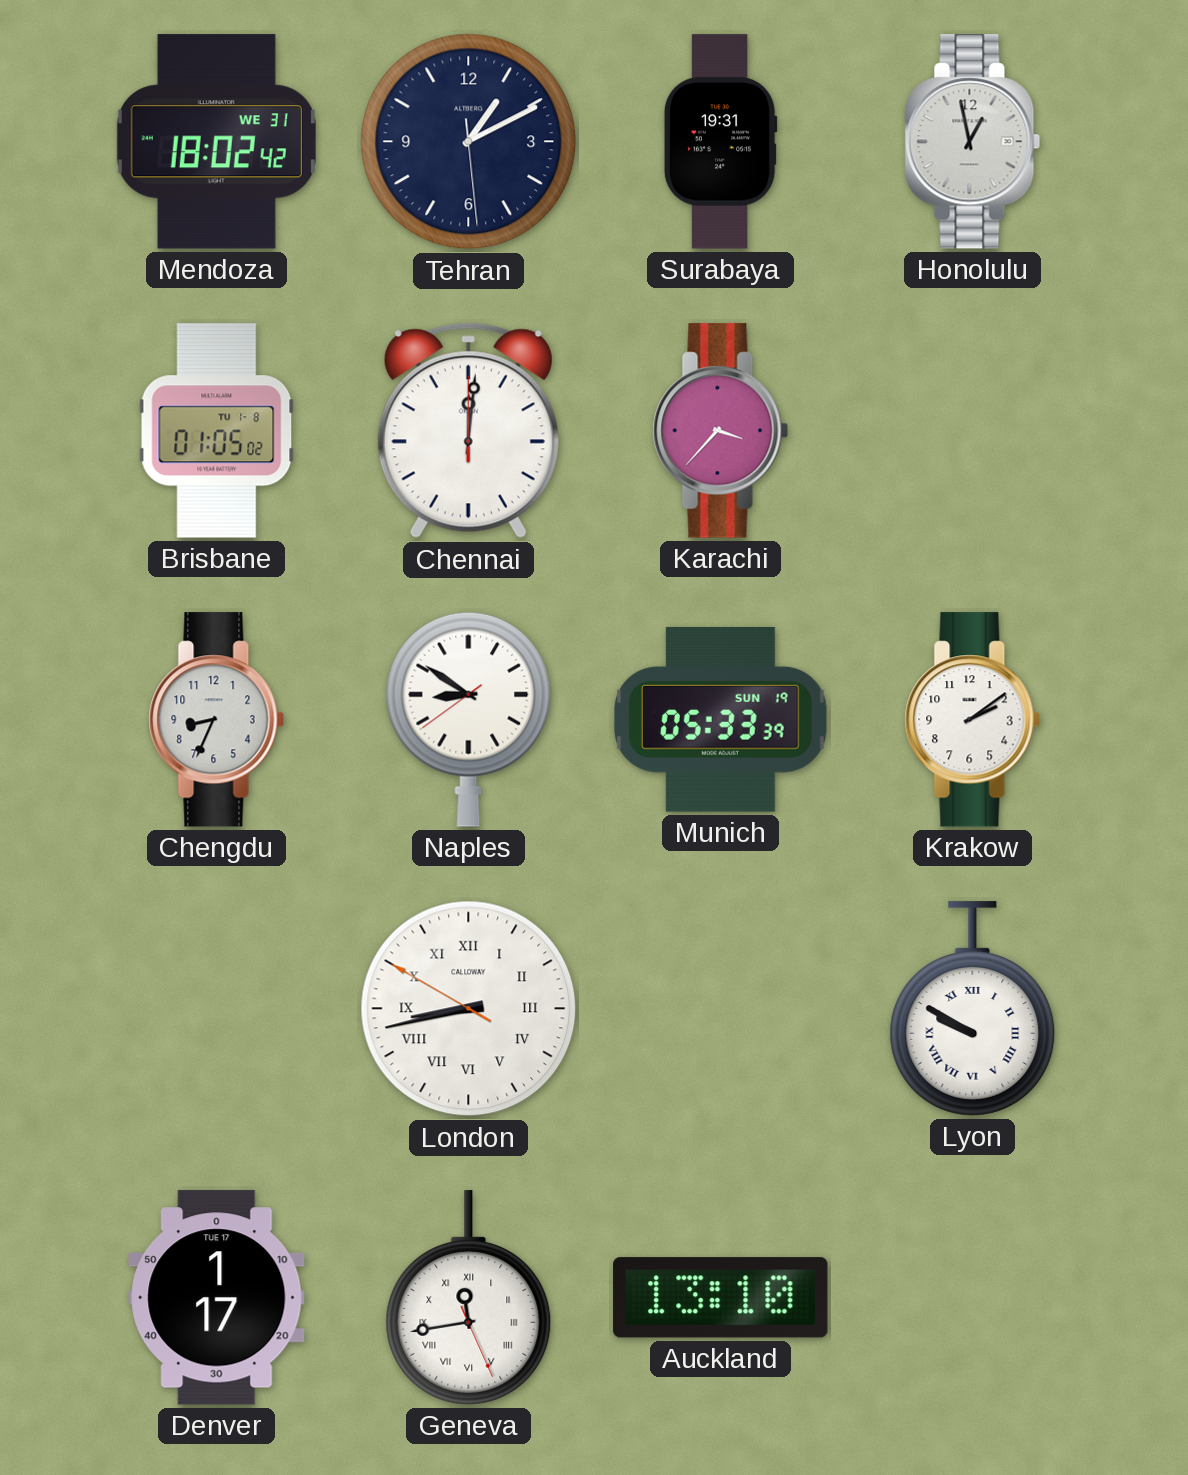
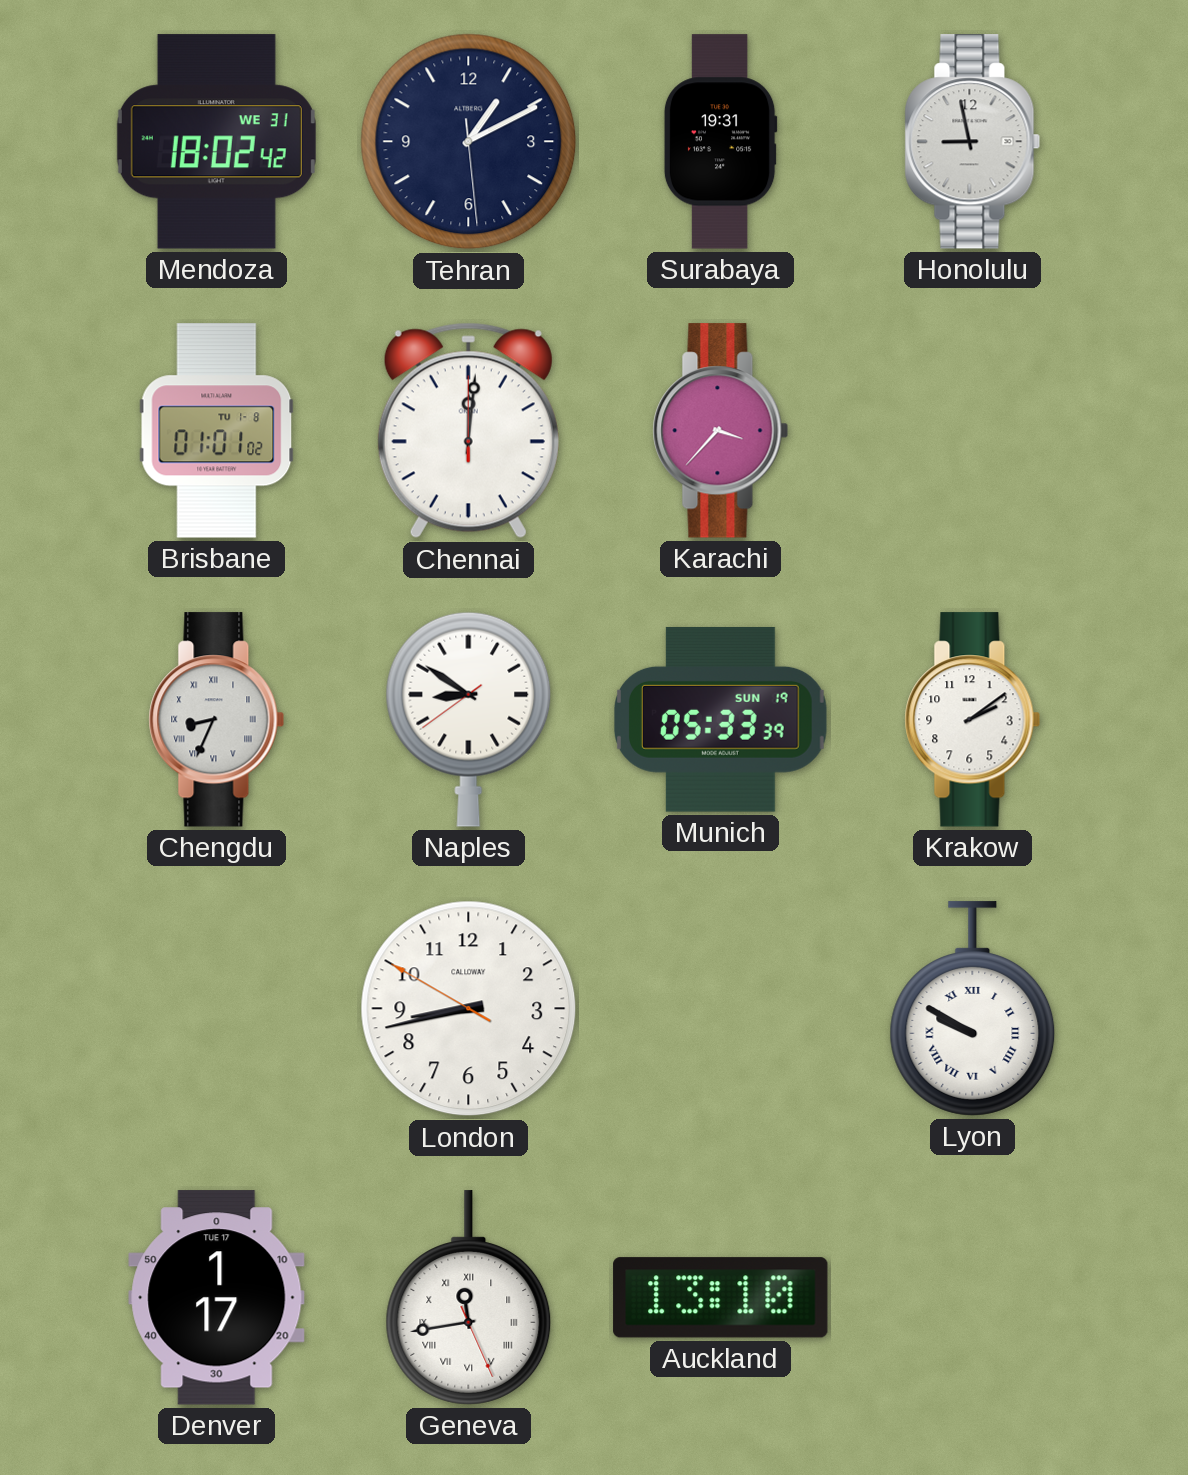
Honolulu: 12:58 -> 8:58
Brisbane: 01:05 -> 01:01
Chengdu numerals: Arabic -> Roman
London numerals: Roman -> Arabic
